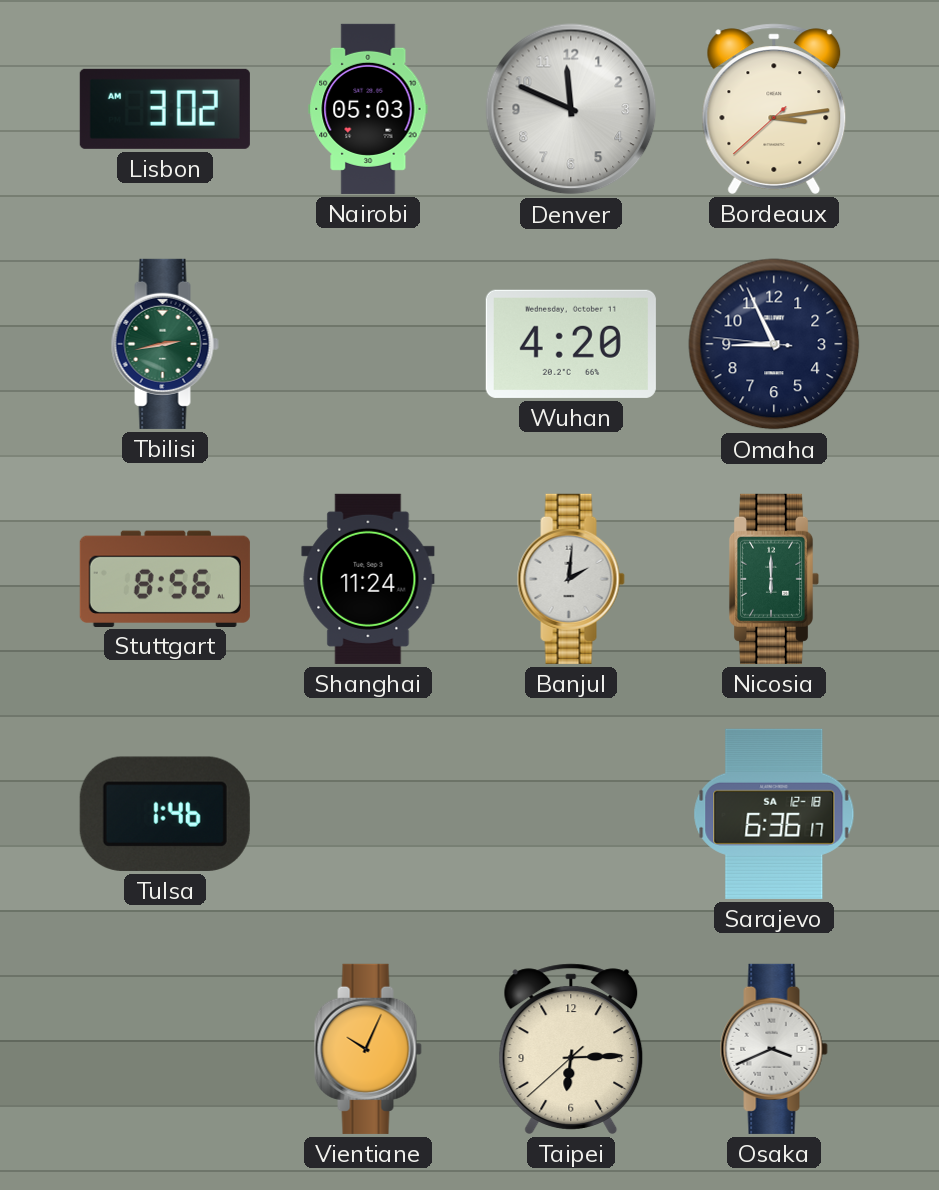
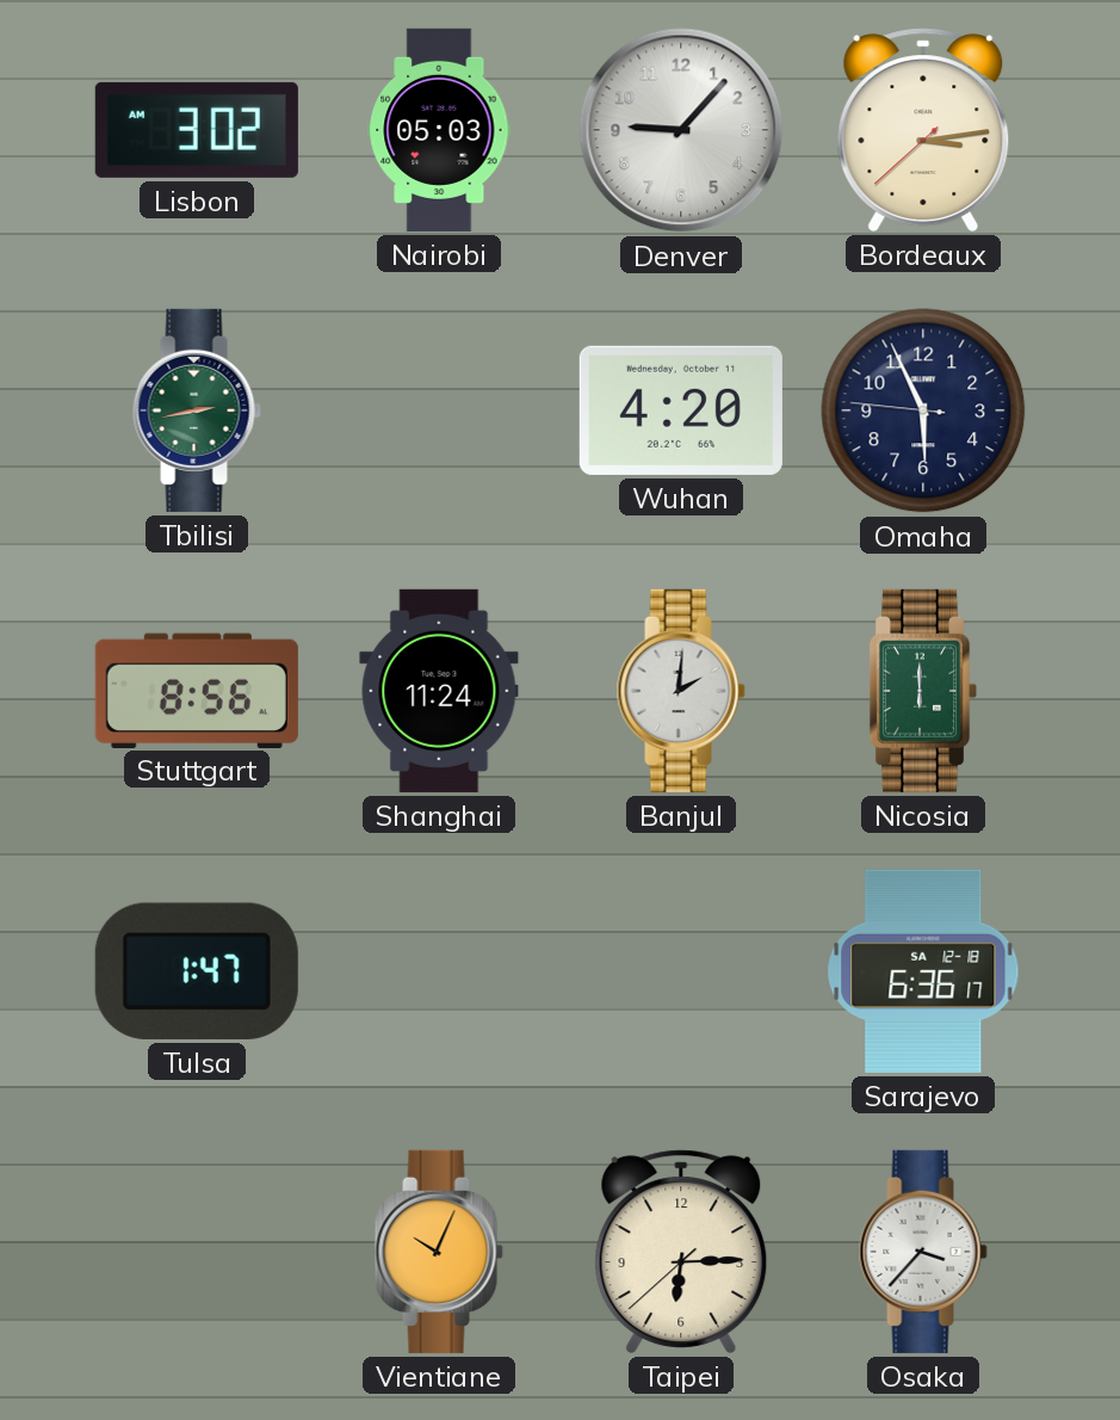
Denver: 11:49 -> 9:07
Omaha: 8:55 -> 5:55
Tulsa: 1:46 -> 1:47
Osaka: 3:41 -> 3:37
